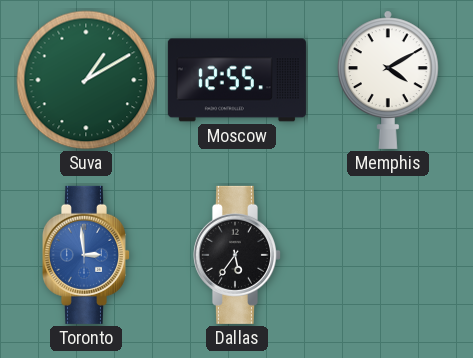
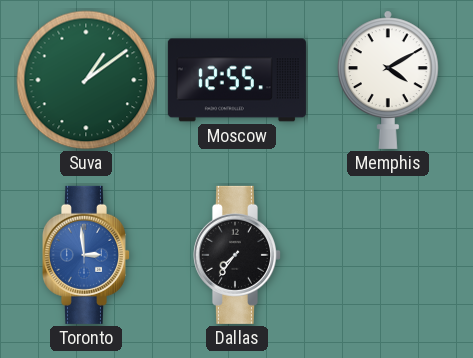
Suva: 1:10 -> 1:09
Dallas: 5:36 -> 7:36
